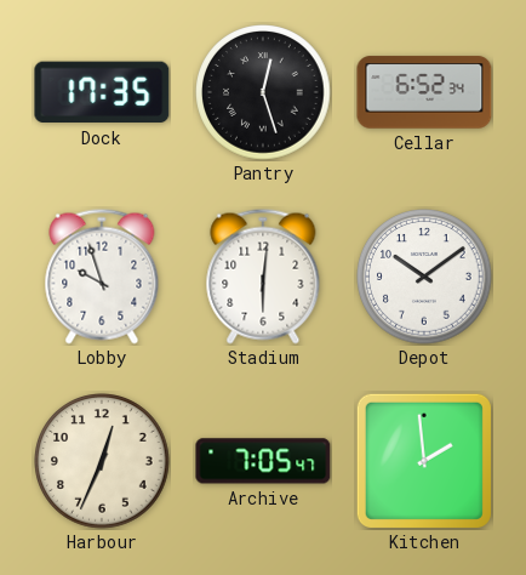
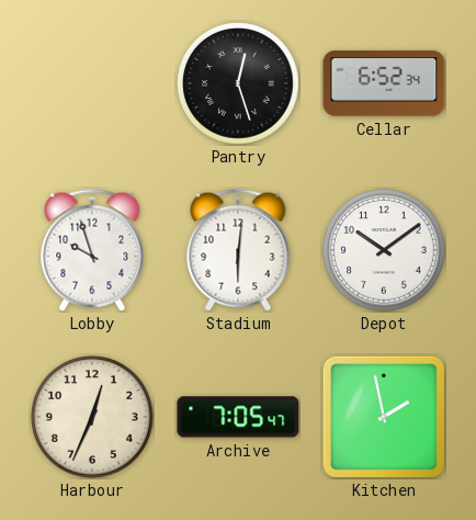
Dock: 17:35 -> none
Kitchen: 1:59 -> 1:58
